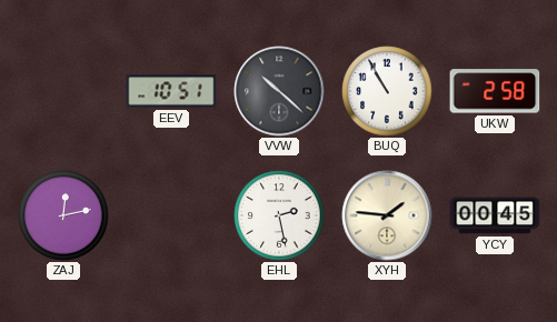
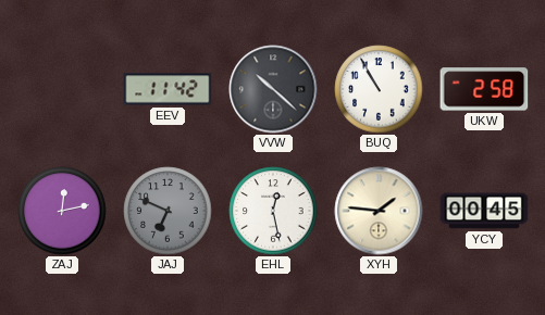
EEV: 10:51 -> 11:42
JAJ: none -> 6:49
EHL: 2:28 -> 12:28
